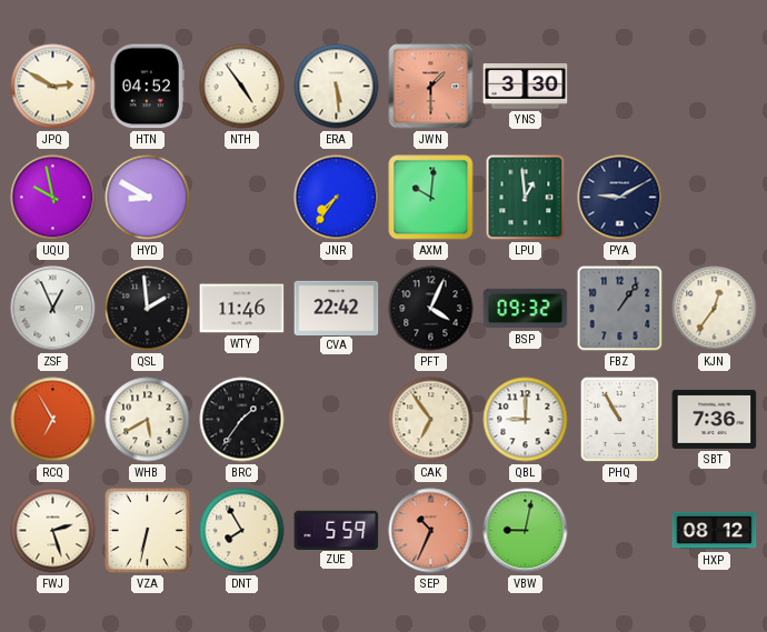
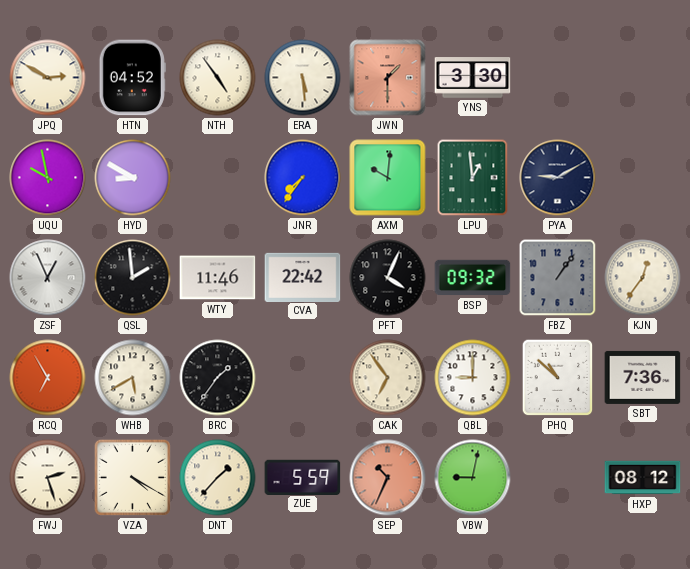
PHQ: 10:55 -> 10:52
VZA: 6:32 -> 4:20
DNT: 7:55 -> 1:37
